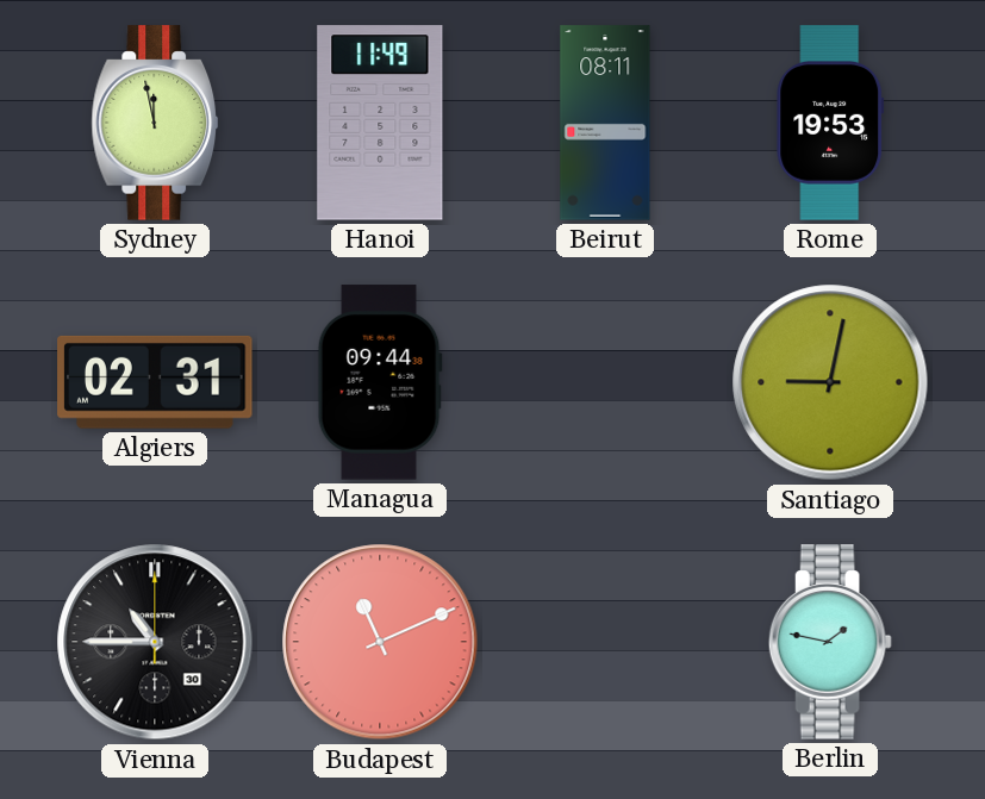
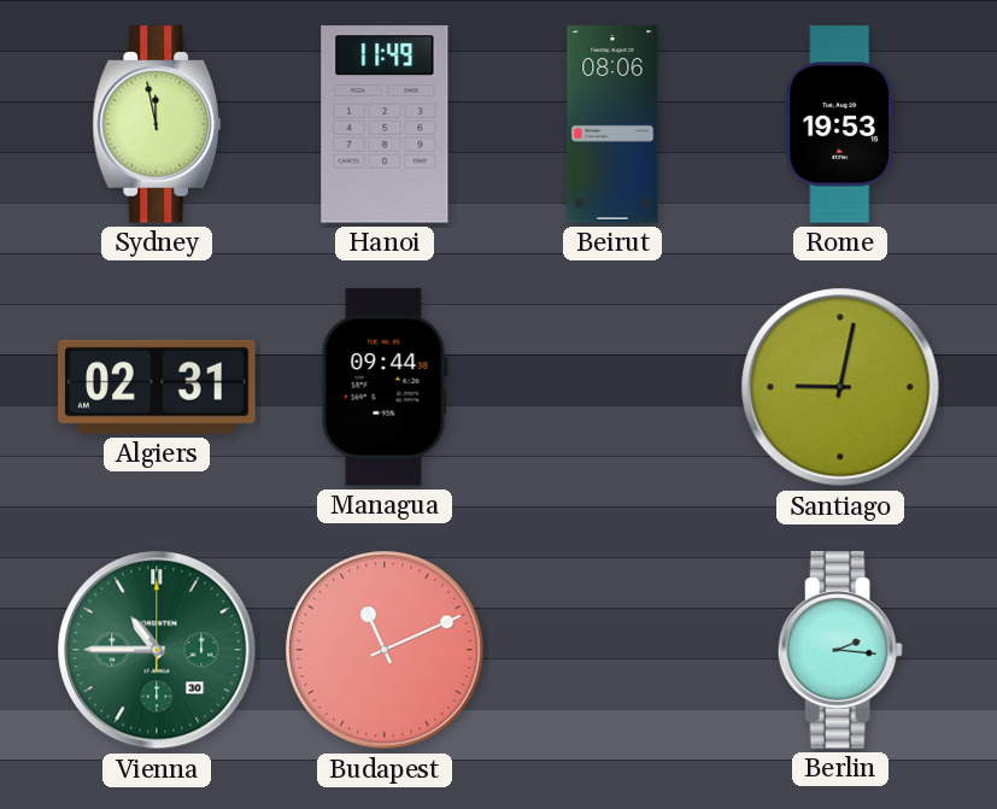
Beirut: 08:11 -> 08:06
Vienna dial: black -> green
Berlin: 1:47 -> 2:16
